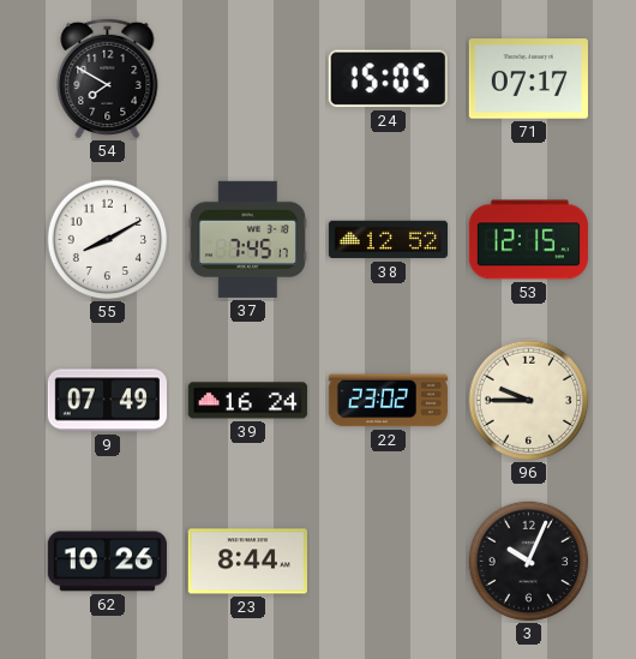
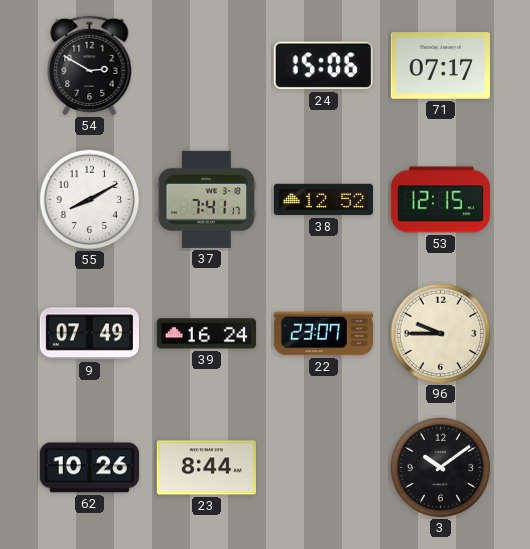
54: 7:50 -> 2:50
24: 15:05 -> 15:06
37: 7:45 -> 7:41
22: 23:02 -> 23:07
3: 10:04 -> 10:09
